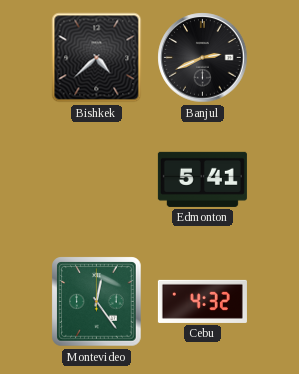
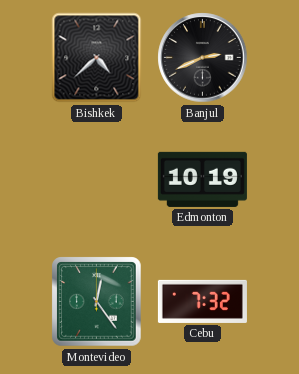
Edmonton: 5:41 -> 10:19
Cebu: 4:32 -> 7:32
